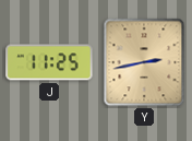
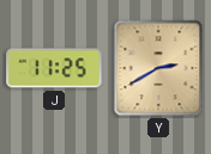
Y: 2:43 -> 2:40
